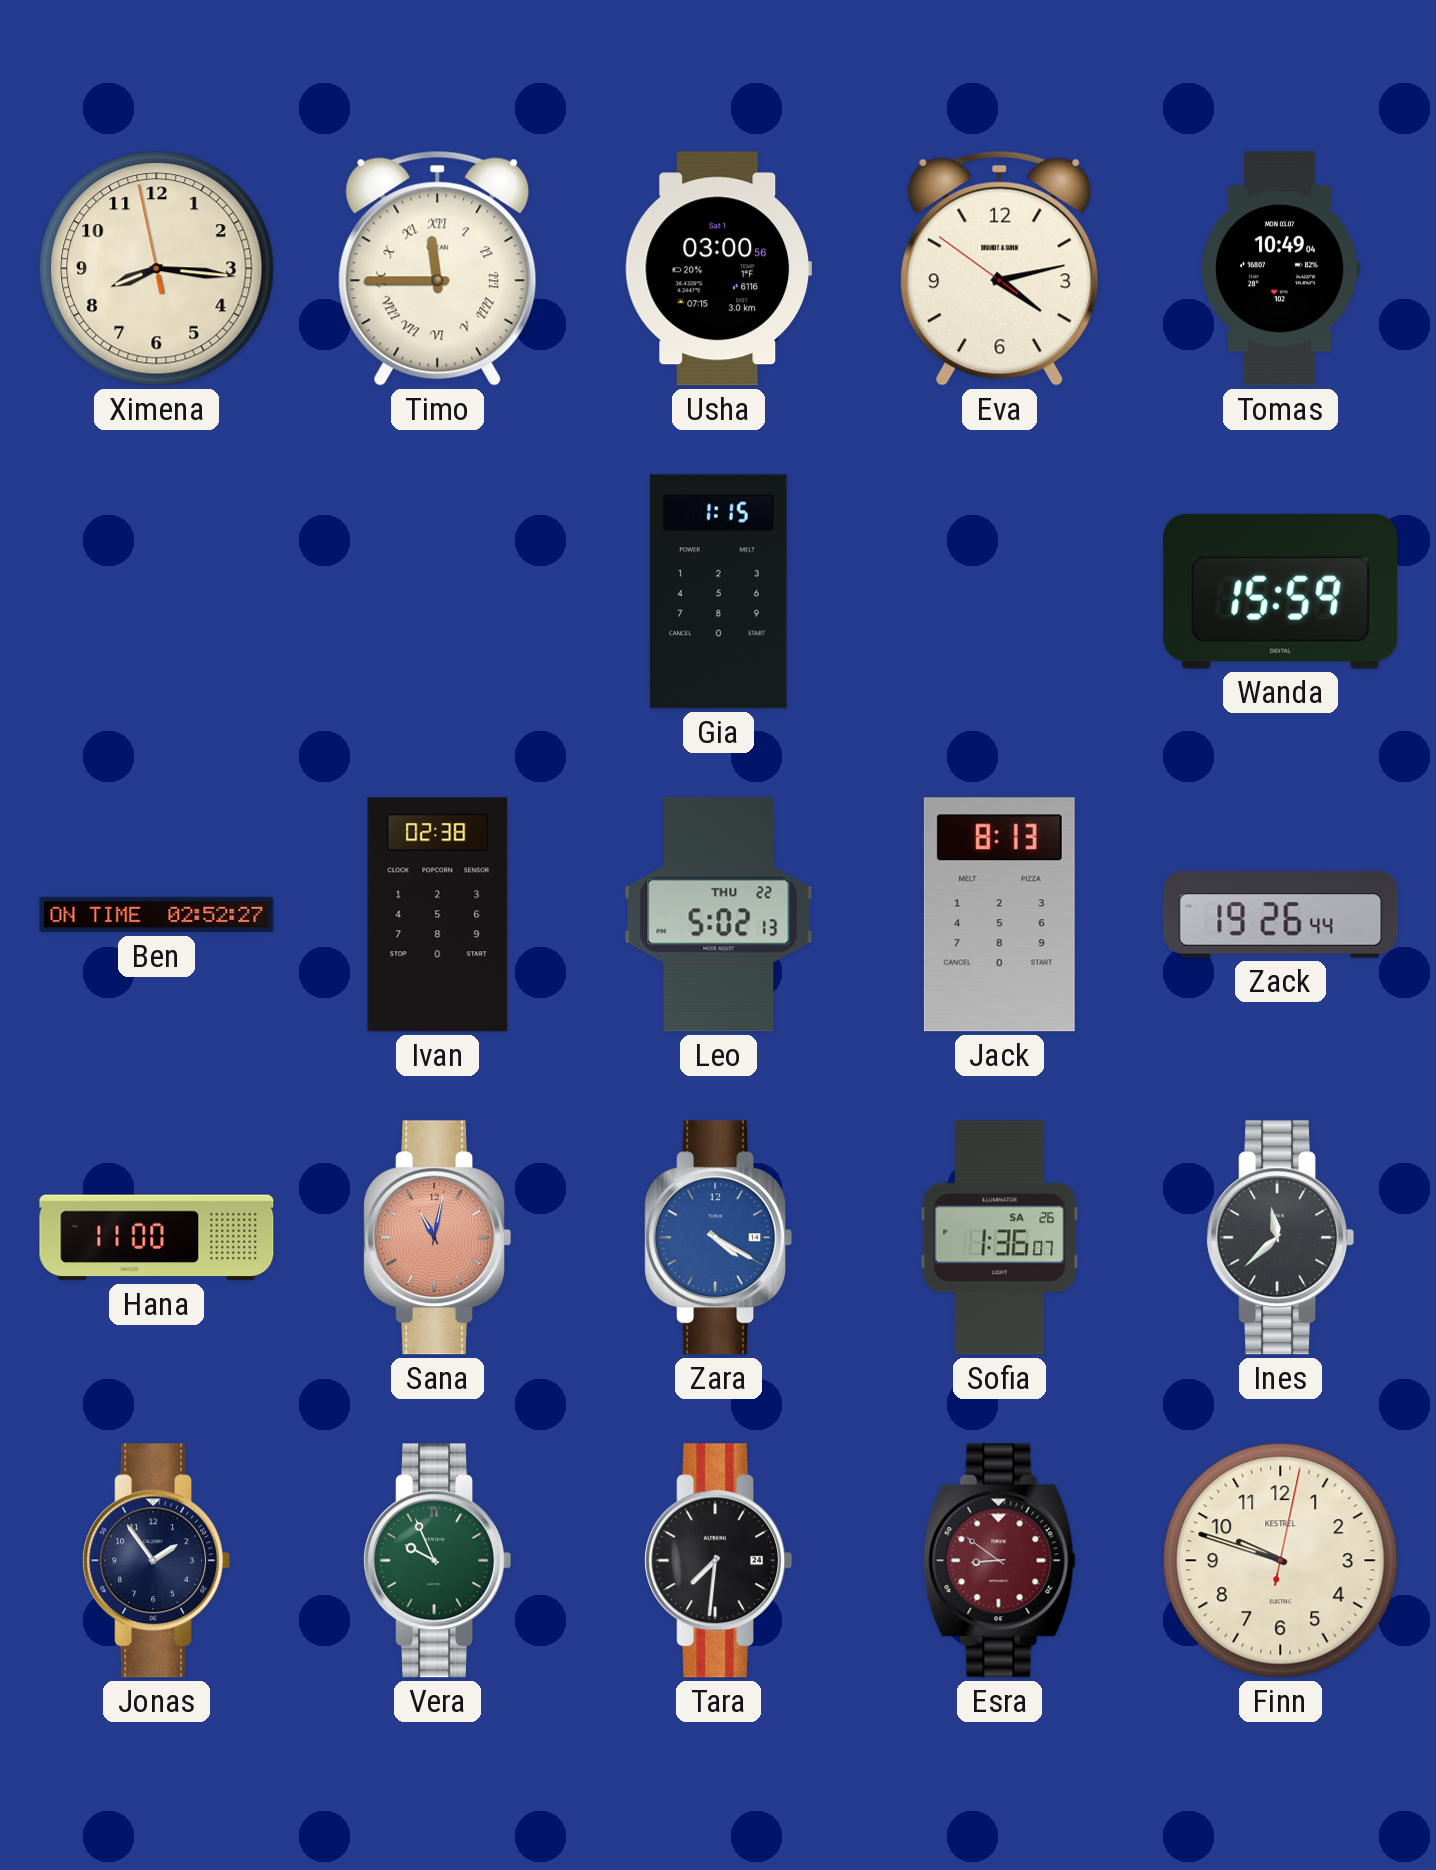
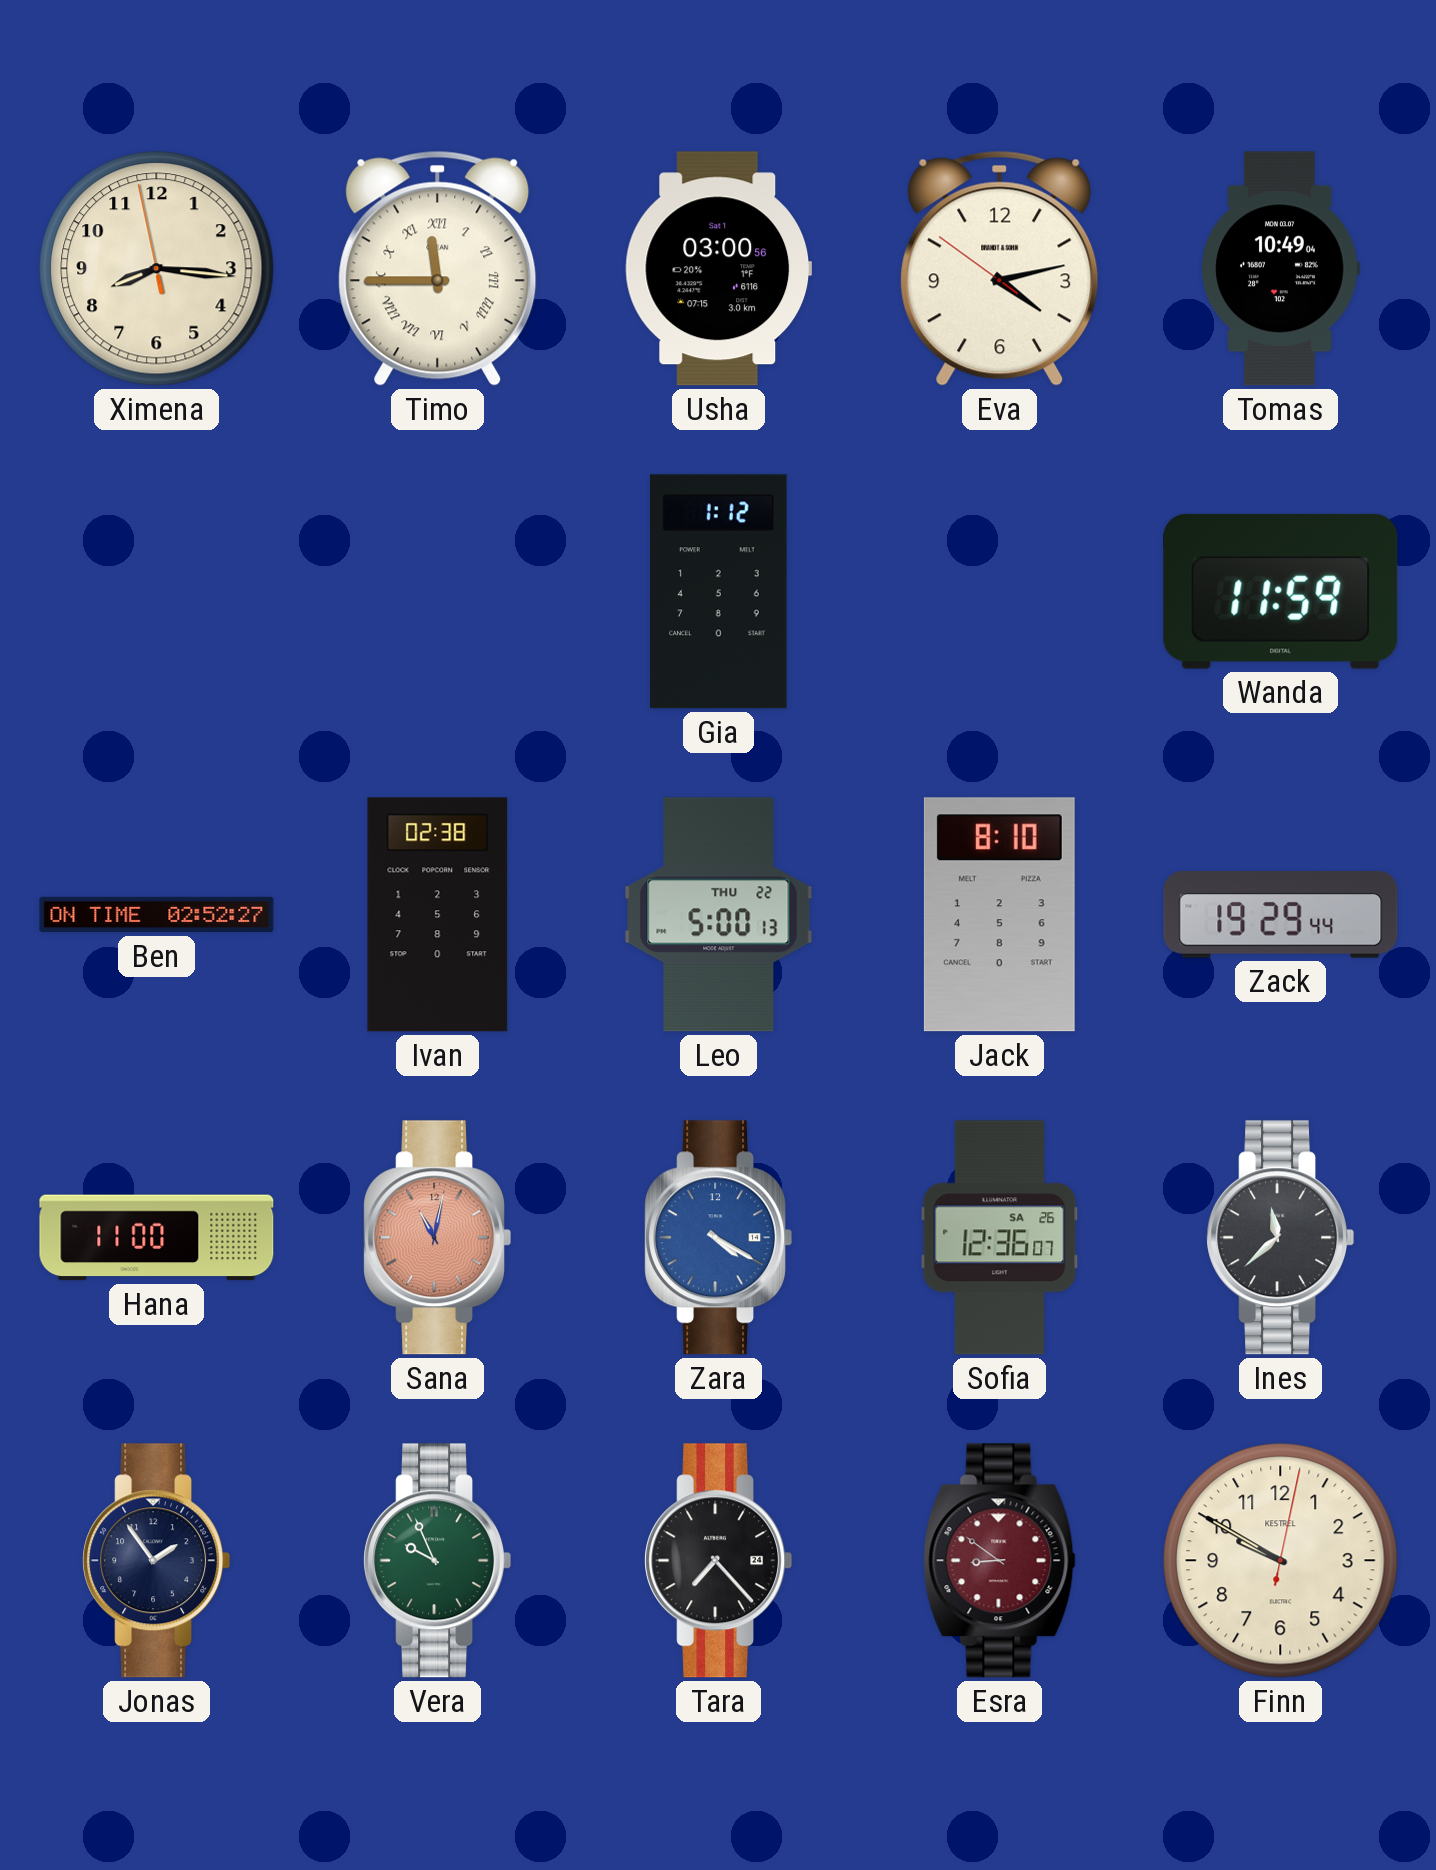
Gia: 1:15 -> 1:12
Wanda: 15:59 -> 11:59
Leo: 5:02 -> 5:00
Jack: 8:13 -> 8:10
Zack: 19:26 -> 19:29
Sofia: 1:36 -> 12:36
Tara: 7:31 -> 7:23
Finn: 9:48 -> 9:50
